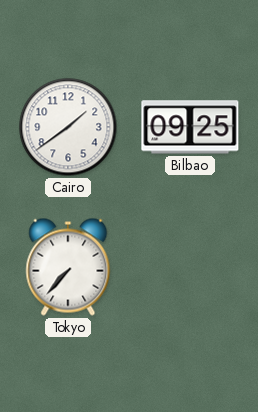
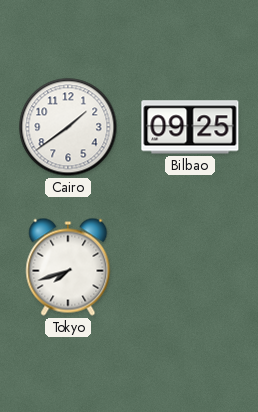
Tokyo: 7:37 -> 7:42
